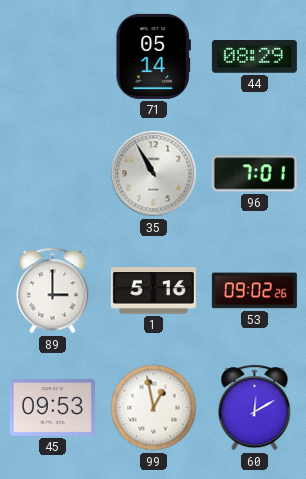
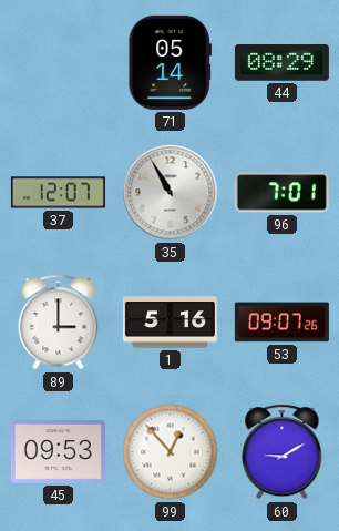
37: none -> 12:07
53: 09:02 -> 09:07
99: 12:58 -> 12:53
60: 12:10 -> 9:10
